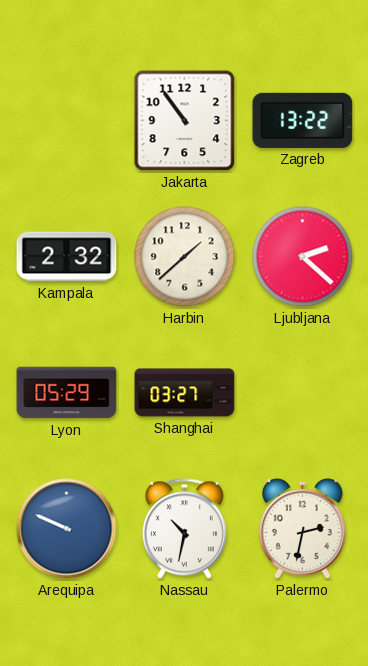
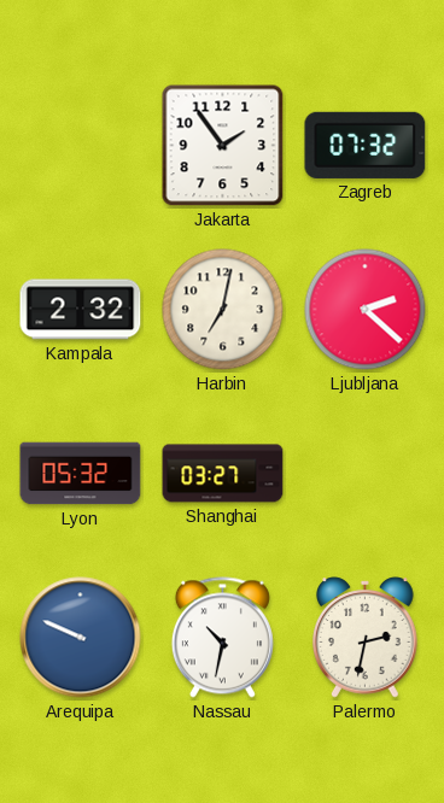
Jakarta: 10:54 -> 1:54
Zagreb: 13:22 -> 07:32
Harbin: 1:38 -> 7:02
Lyon: 05:29 -> 05:32
